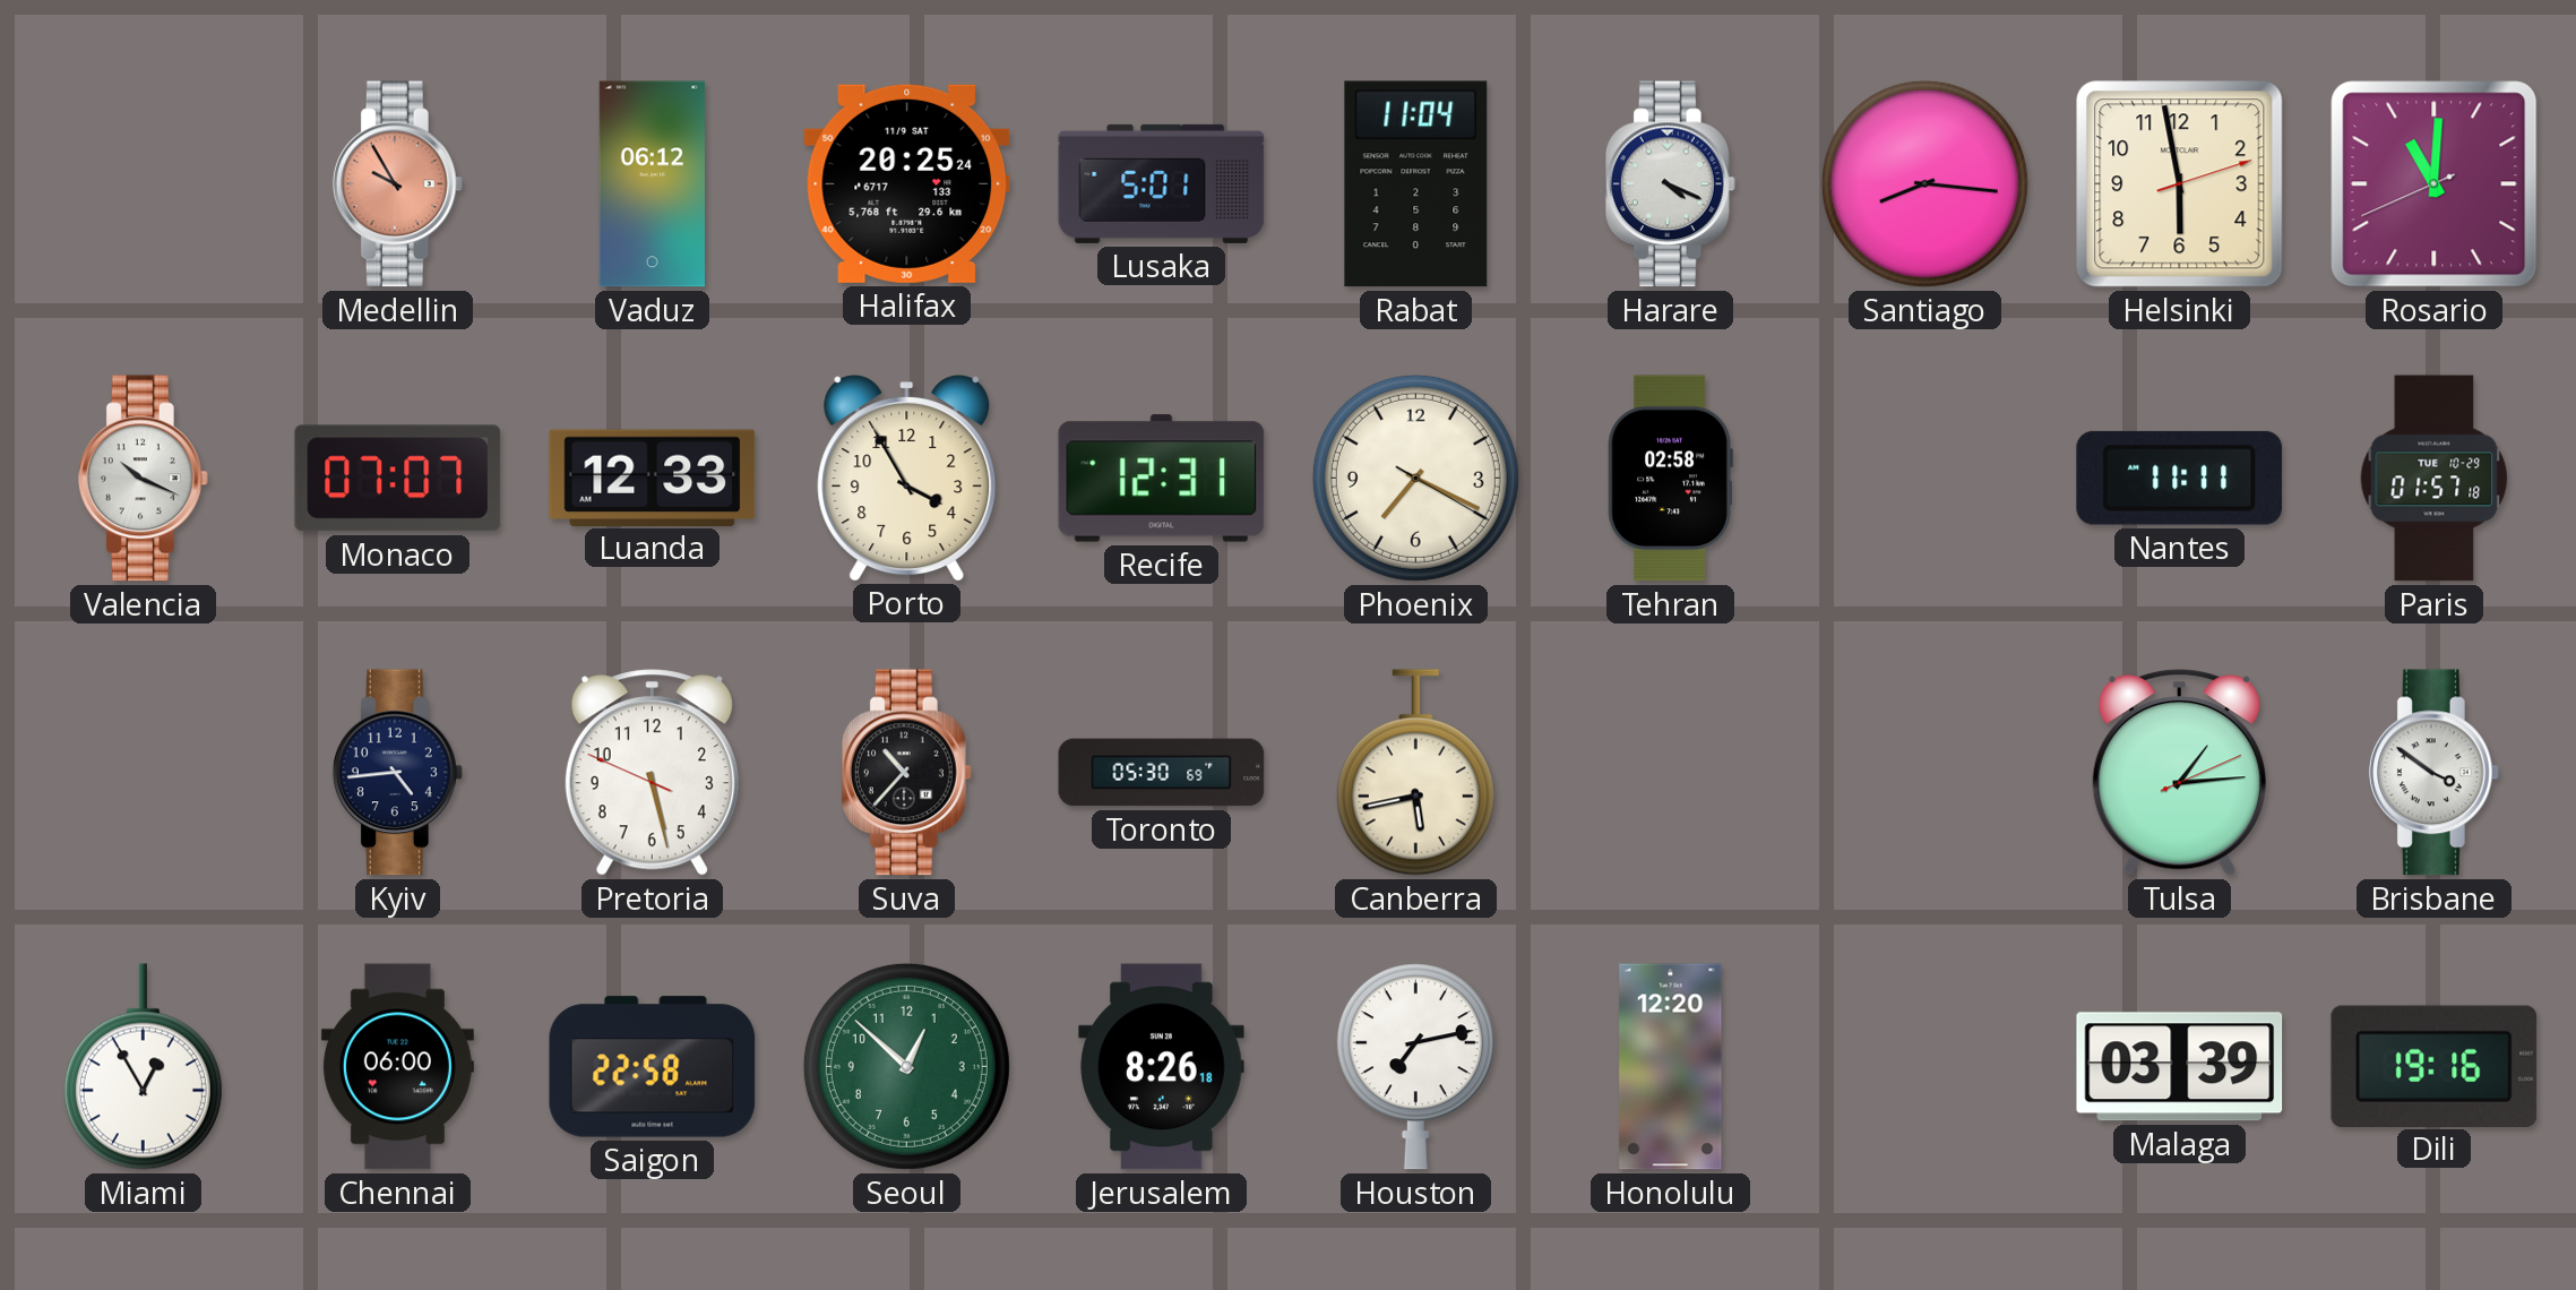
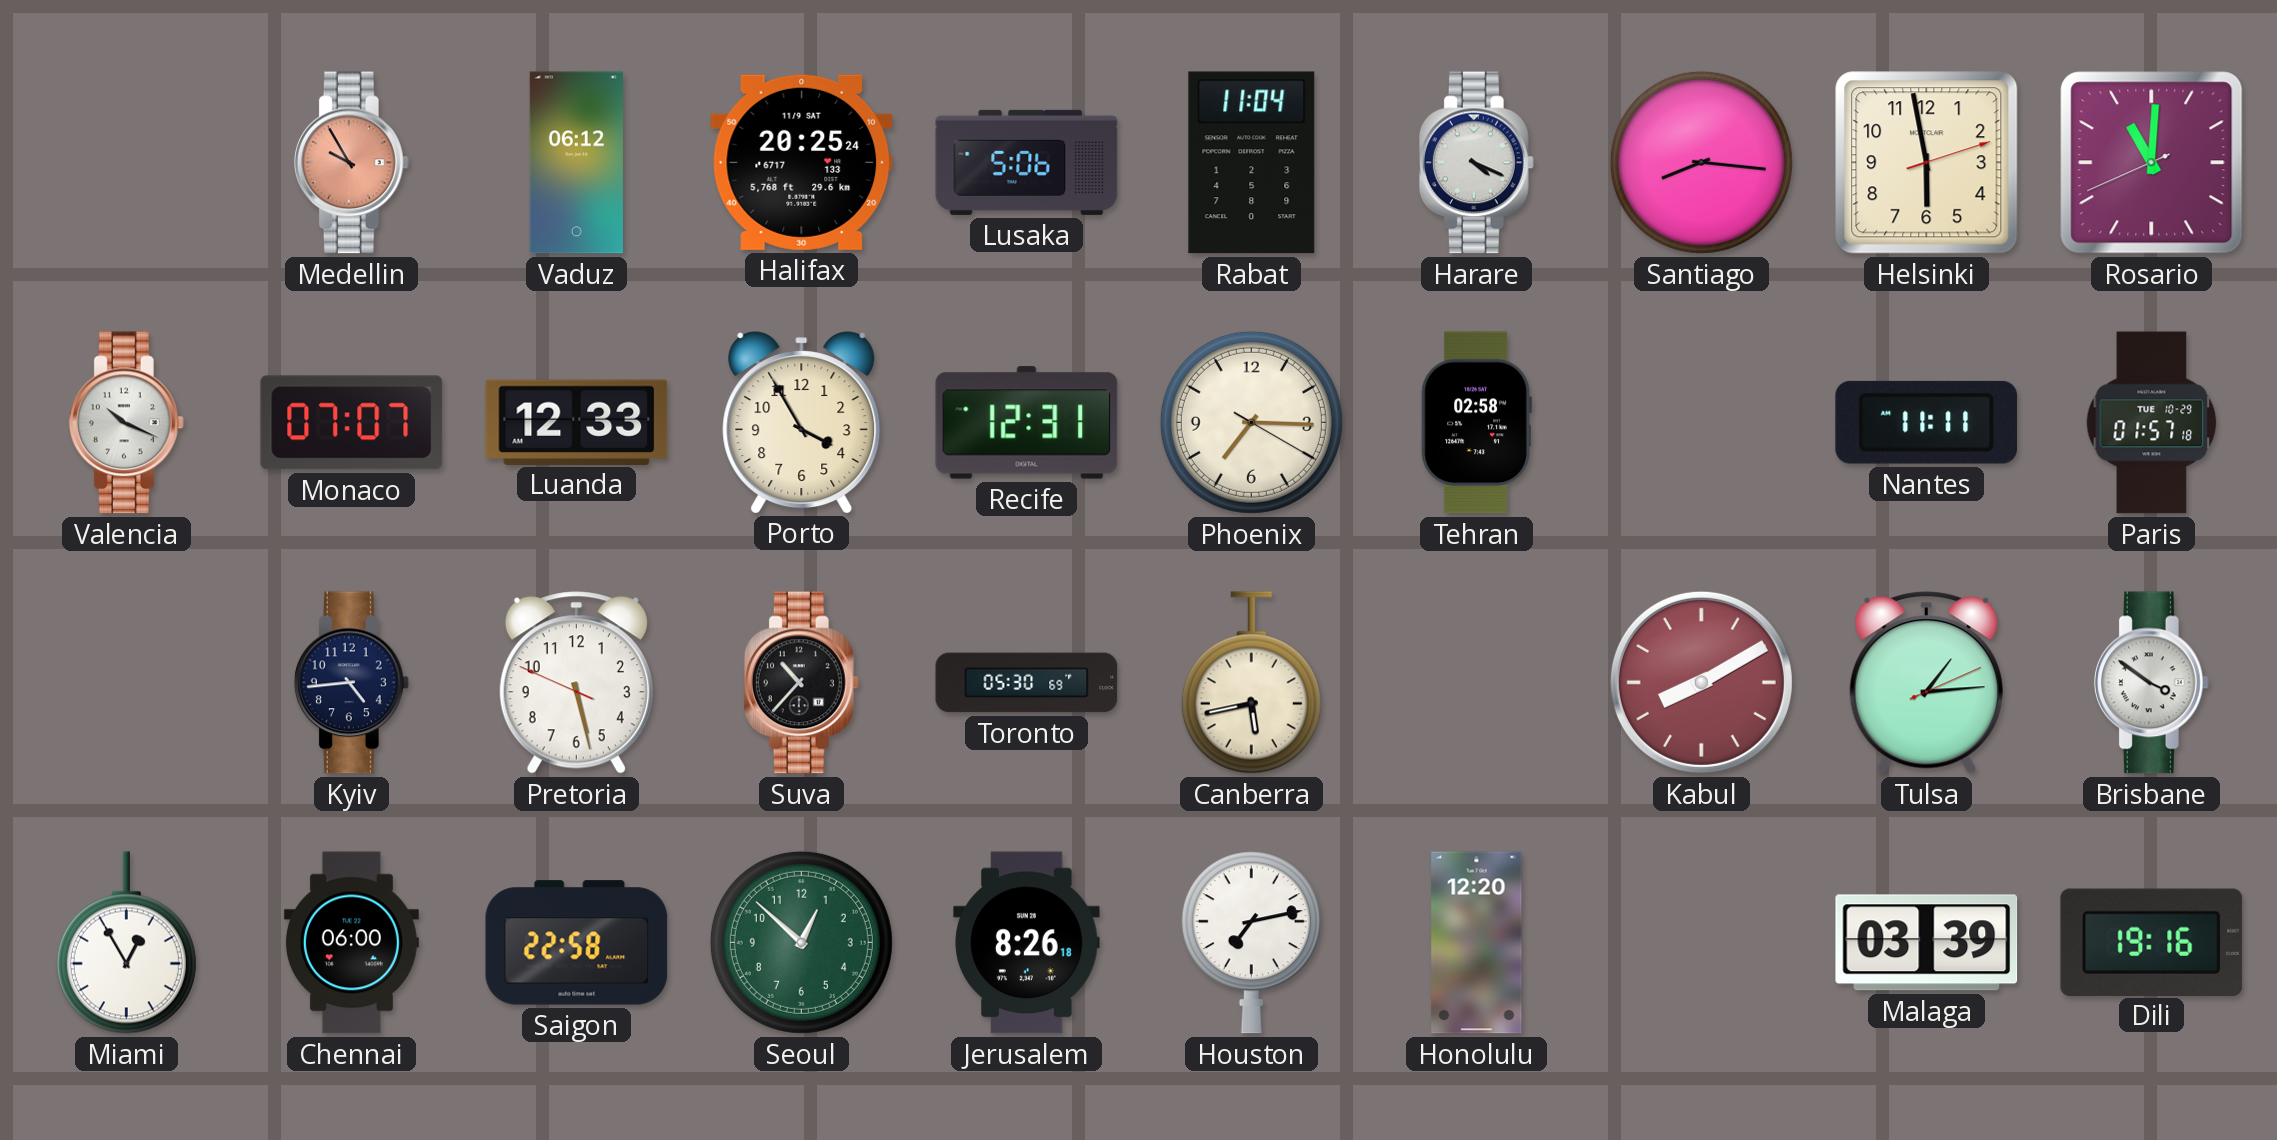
Lusaka: 5:01 -> 5:06
Phoenix: 7:19 -> 7:15
Kabul: none -> 8:10
